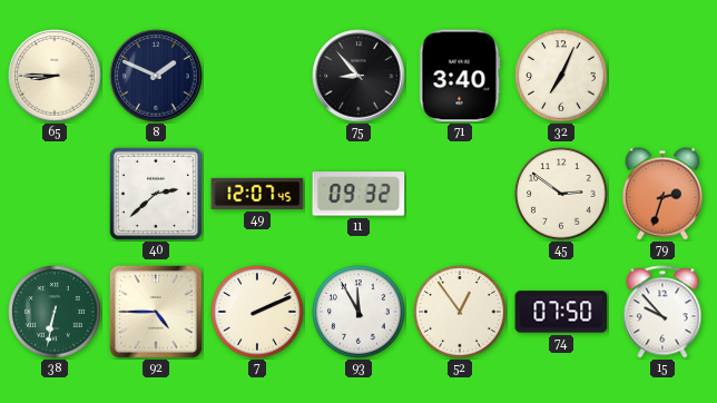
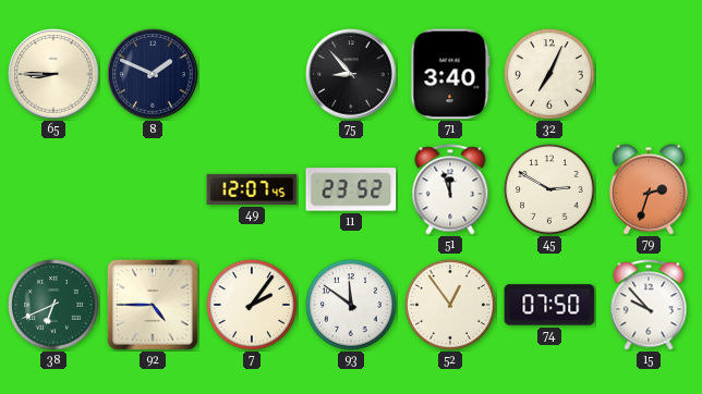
40: 2:38 -> none
11: 09:32 -> 23:52
51: none -> 11:57
45: 2:51 -> 2:50
38: 6:32 -> 6:41
7: 2:11 -> 2:06
93: 11:55 -> 11:51
